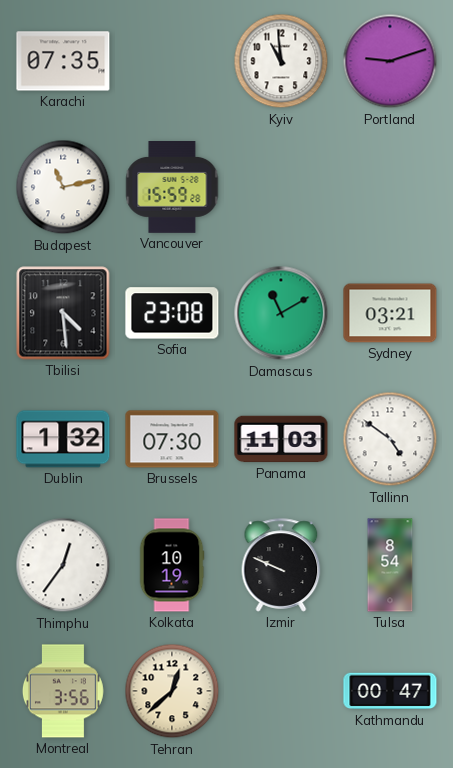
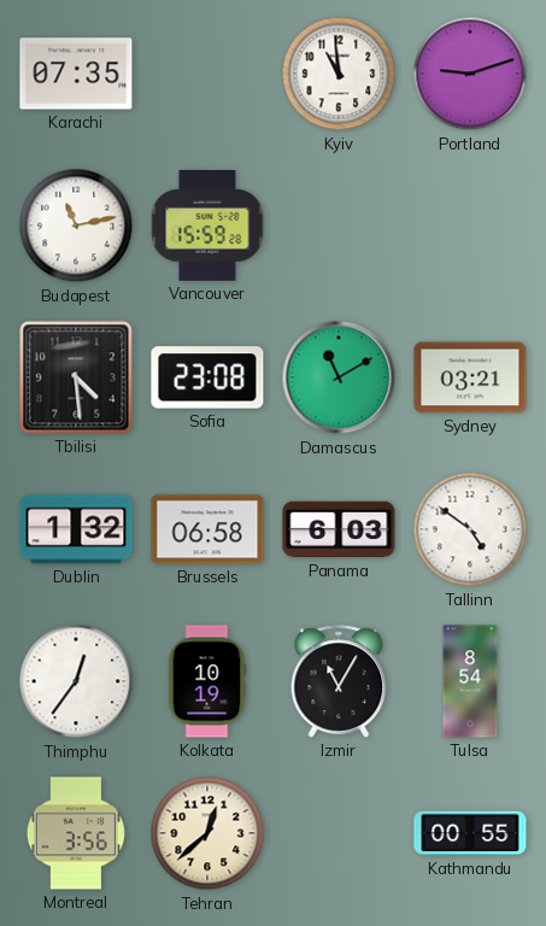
Brussels: 07:30 -> 06:58
Panama: 11:03 -> 6:03
Izmir: 9:49 -> 11:05
Kathmandu: 00:47 -> 00:55
